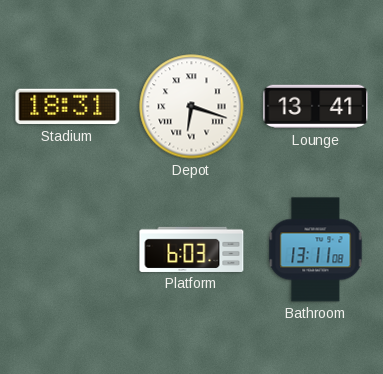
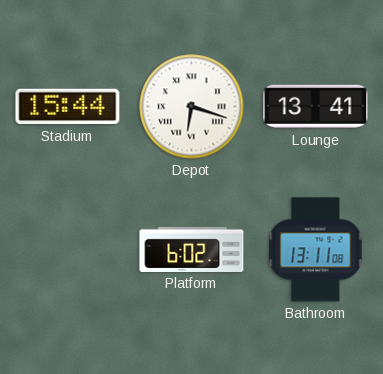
Stadium: 18:31 -> 15:44
Platform: 6:03 -> 6:02
